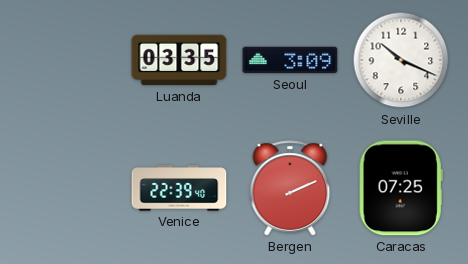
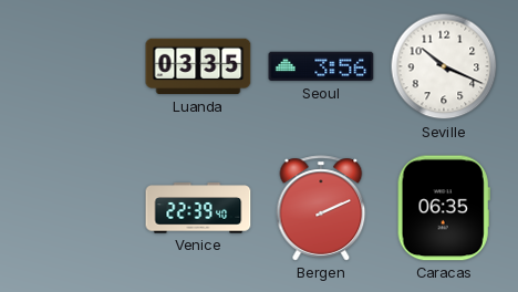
Seoul: 3:09 -> 3:56
Caracas: 07:25 -> 06:35
